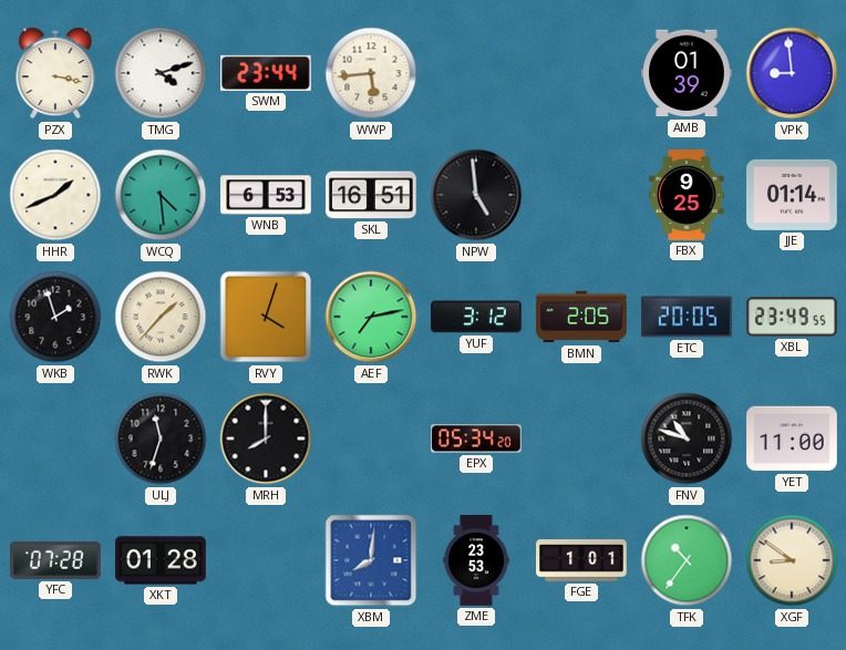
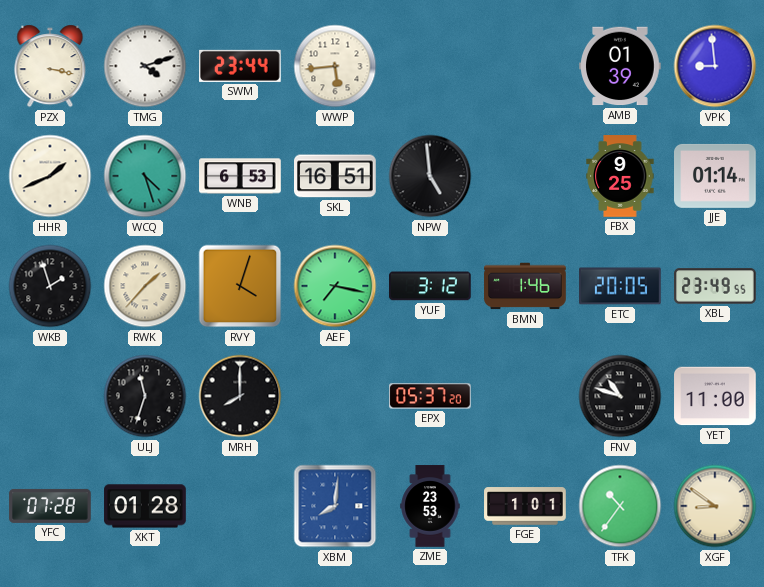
WCQ: 4:29 -> 4:27
AEF: 7:13 -> 7:17
BMN: 2:05 -> 1:46
EPX: 05:34 -> 05:37
